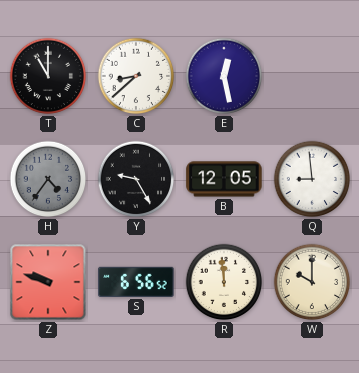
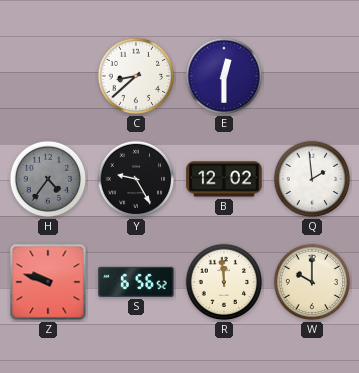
T: 11:00 -> none
E: 12:28 -> 12:30
B: 12:05 -> 12:02
Q: 8:59 -> 1:59
